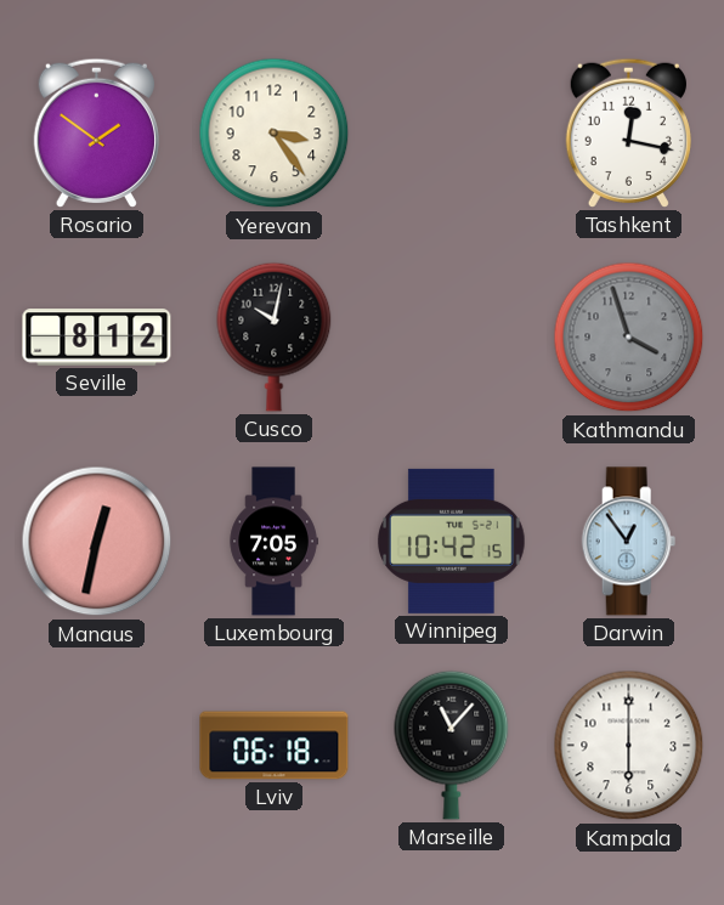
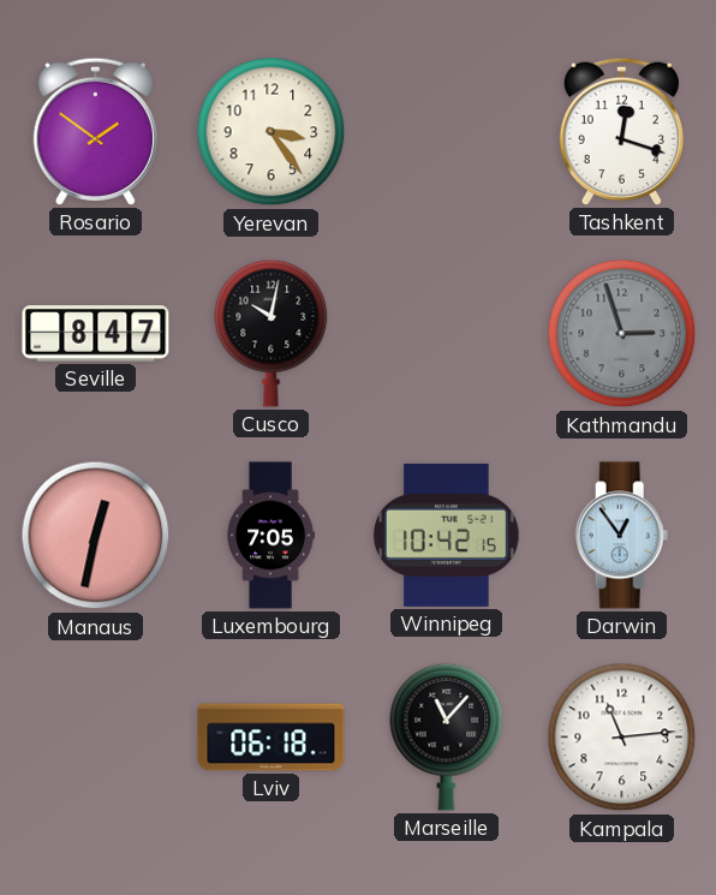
Tashkent: 12:17 -> 12:18
Seville: 8:12 -> 8:47
Kathmandu: 3:57 -> 2:57
Kampala: 6:00 -> 11:14
